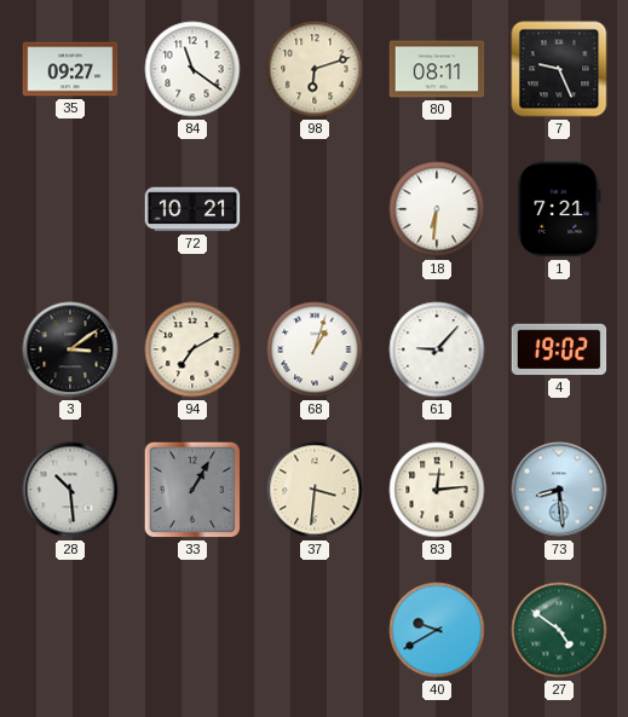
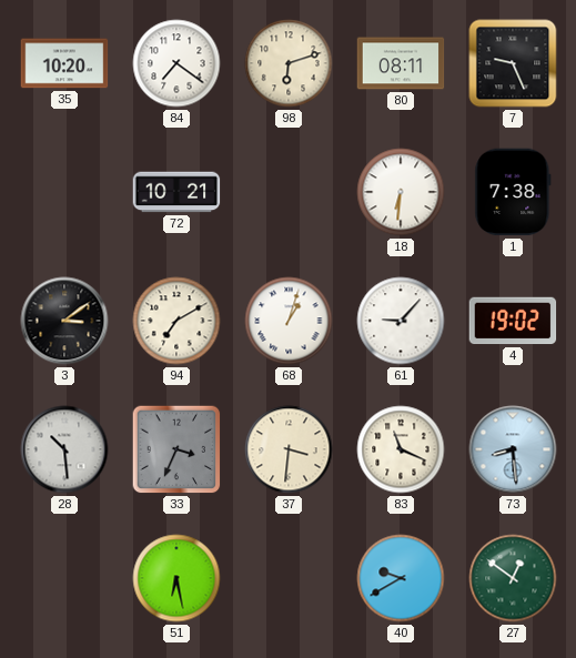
35: 09:27 -> 10:20
84: 11:21 -> 7:21
1: 7:21 -> 7:38
33: 1:05 -> 3:34
83: 12:14 -> 11:19
51: none -> 6:28
27: 4:51 -> 12:51
